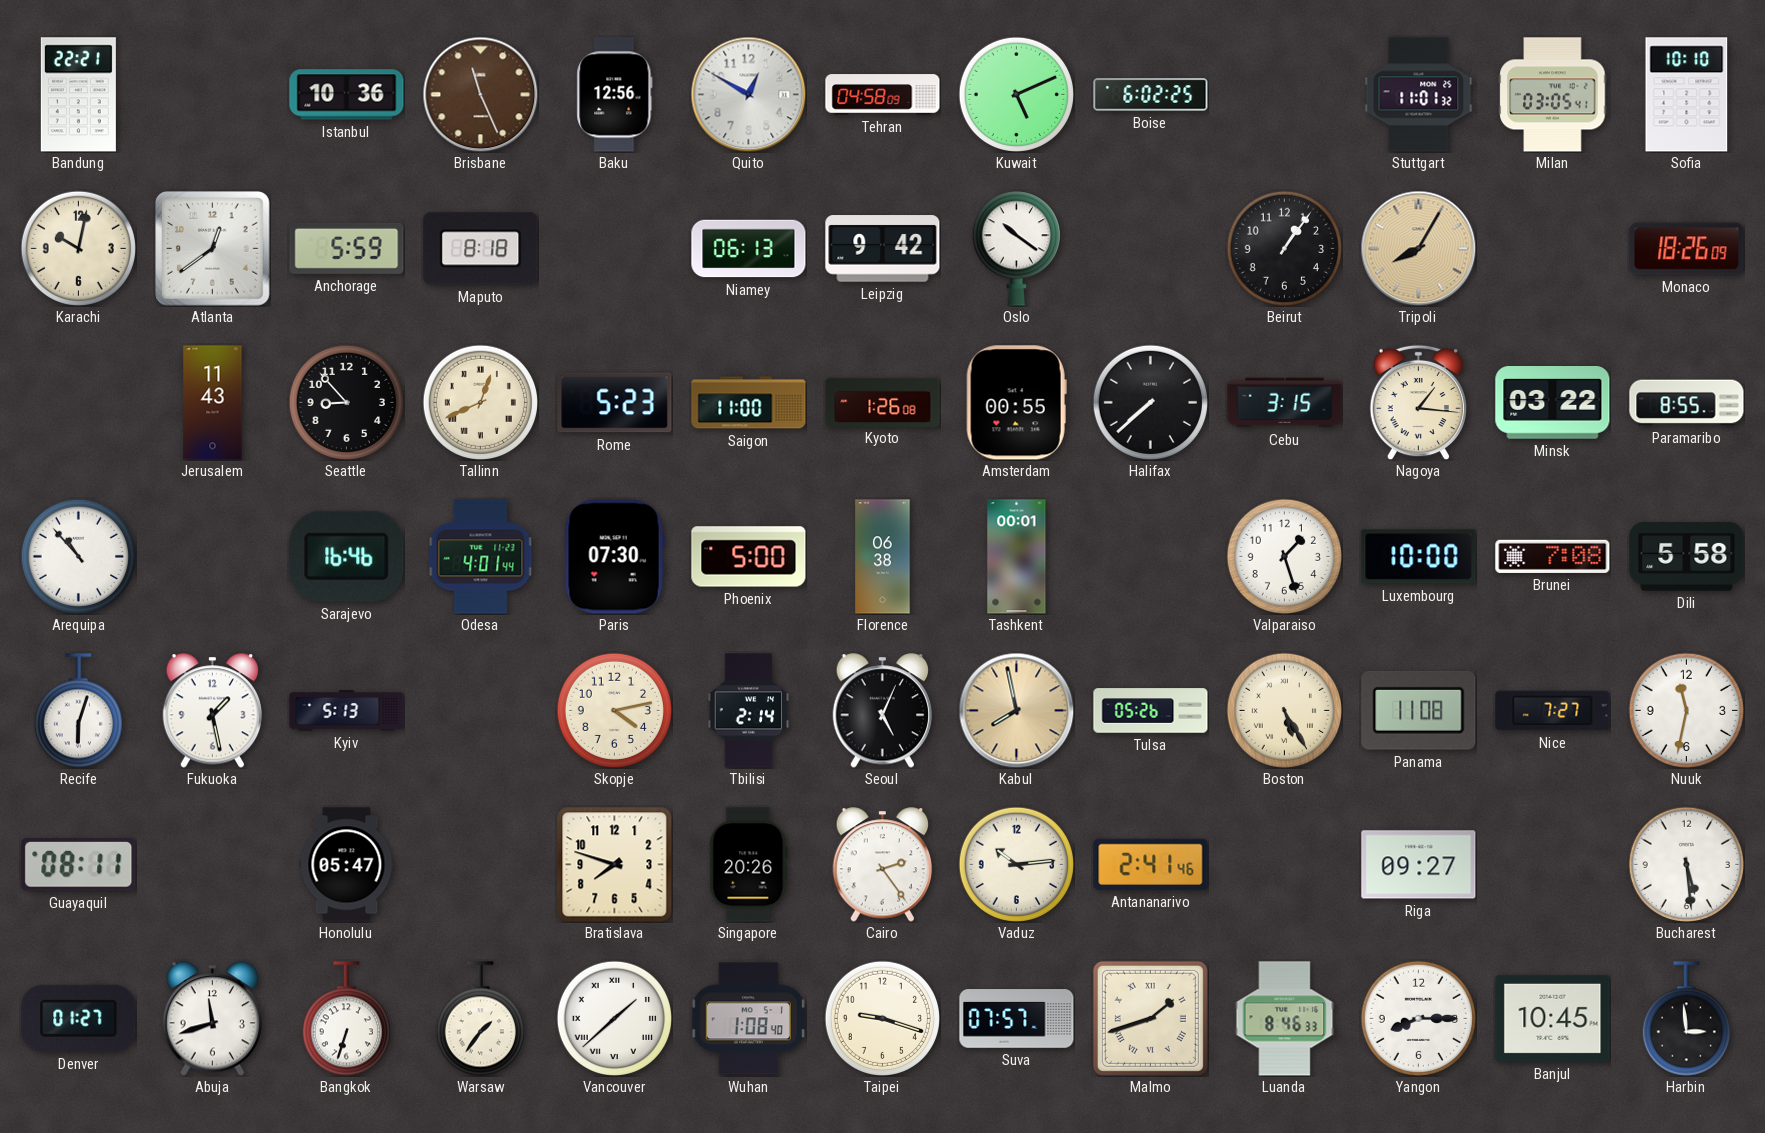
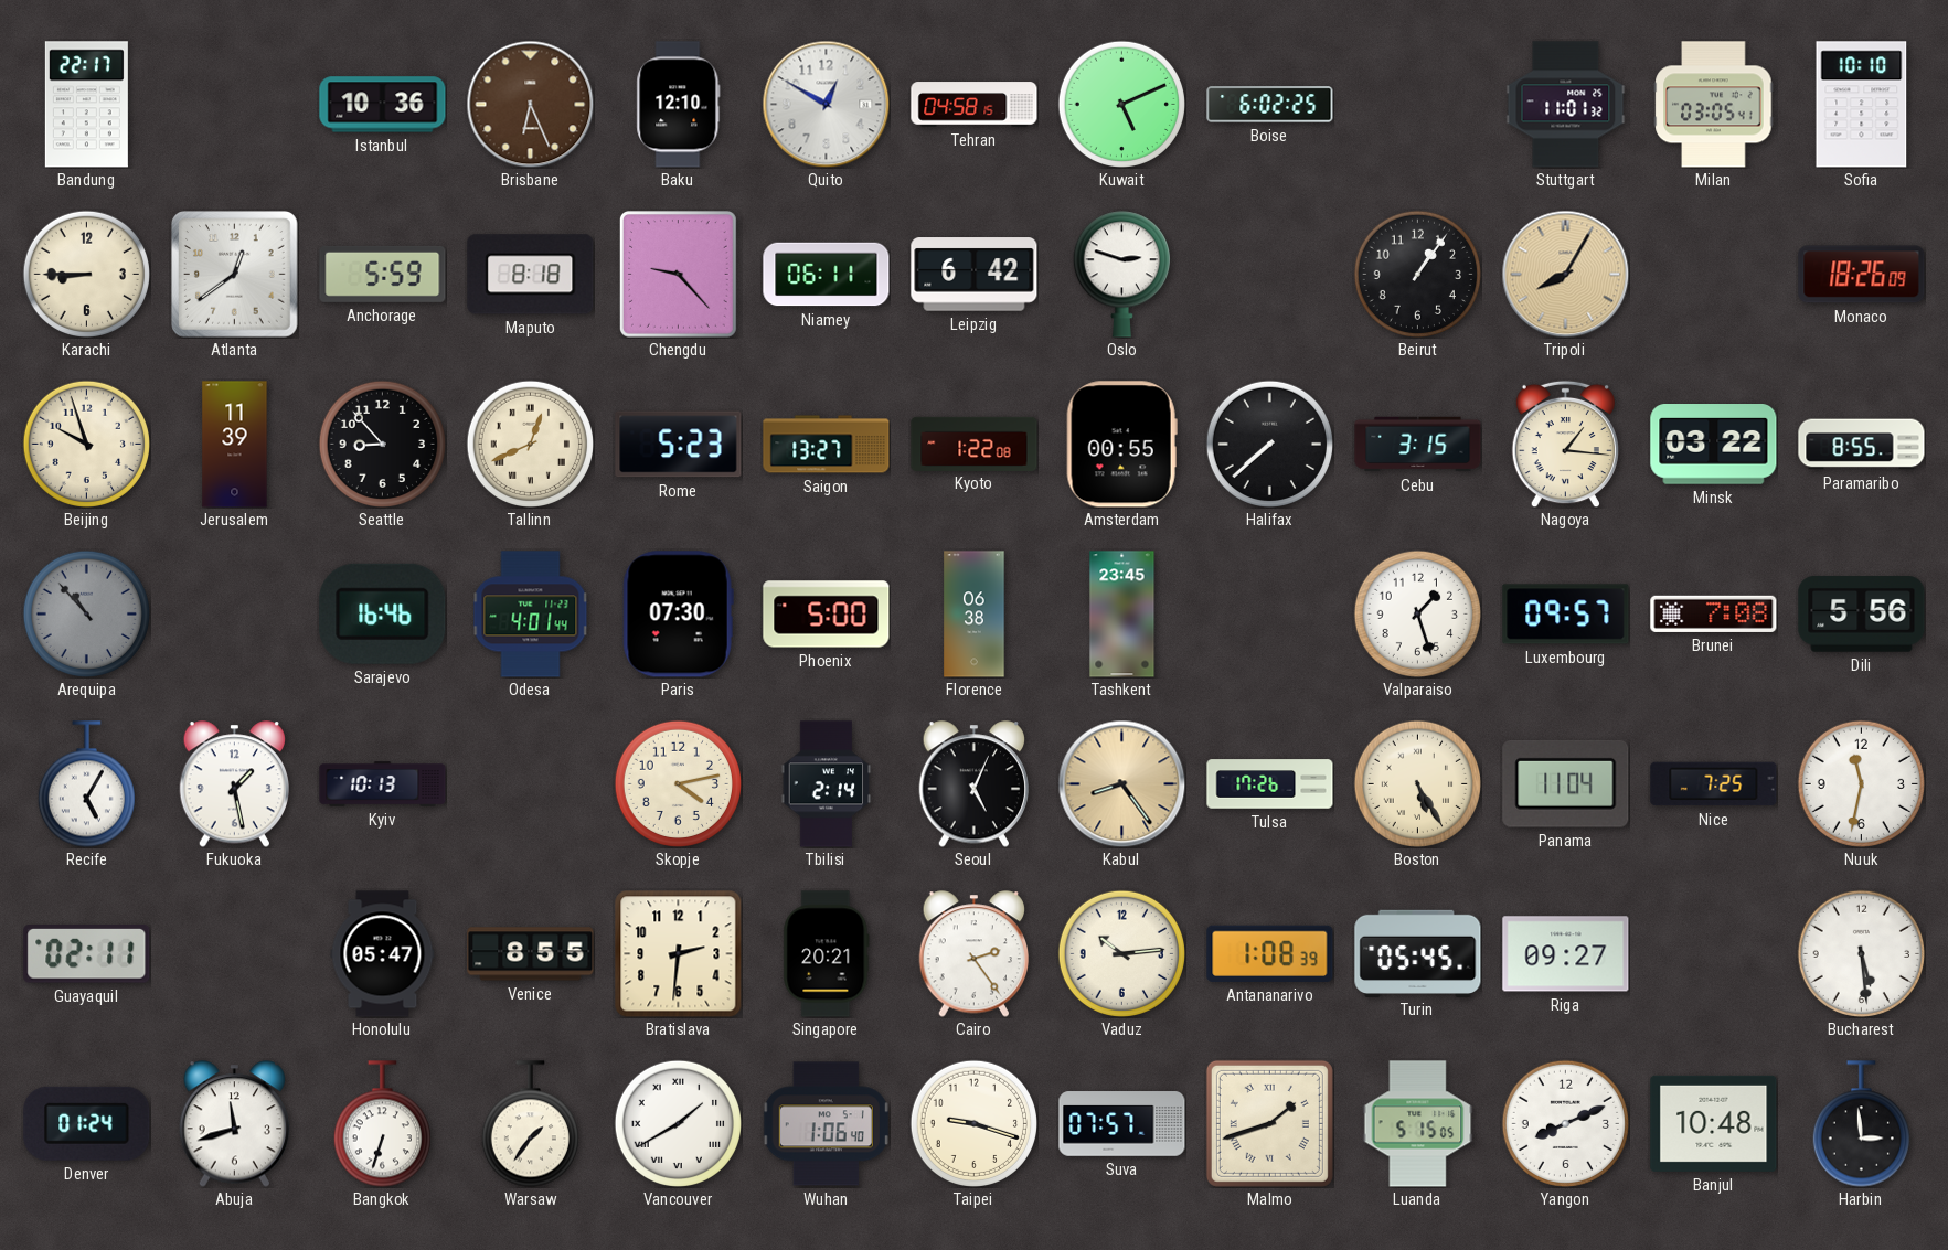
Bandung: 22:21 -> 22:17
Brisbane: 11:26 -> 6:26
Baku: 12:56 -> 12:10
Tehran: 04:58:09 -> 04:58:15
Karachi: 10:02 -> 8:45
Chengdu: none -> 9:23
Niamey: 06:13 -> 06:11
Leipzig: 9:42 -> 6:42
Oslo: 10:21 -> 2:48
Beijing: none -> 9:57
Jerusalem: 11:43 -> 11:39
Saigon: 11:00 -> 13:27
Kyoto: 1:26 -> 1:22
Arequipa dial: white -> grey
Tashkent: 00:01 -> 23:45
Luxembourg: 10:00 -> 09:57
Dili: 5:58 -> 5:56
Recife: 6:03 -> 5:05
Kyiv: 5:13 -> 10:13
Kabul: 7:58 -> 8:24
Tulsa: 05:26 -> 17:26
Panama: 11:08 -> 11:04
Nice: 7:27 -> 7:25
Guayaquil: 08:11 -> 02:11
Venice: none -> 8:55
Bratislava: 7:48 -> 2:31
Singapore: 20:26 -> 20:21
Antananarivo: 2:41 -> 1:08
Turin: none -> 05:45
Denver: 01:27 -> 01:24
Vancouver: 1:38 -> 1:40
Wuhan: 1:08 -> 1:06
Luanda: 8:46 -> 5:15
Yangon: 8:15 -> 8:11
Banjul: 10:45 -> 10:48
